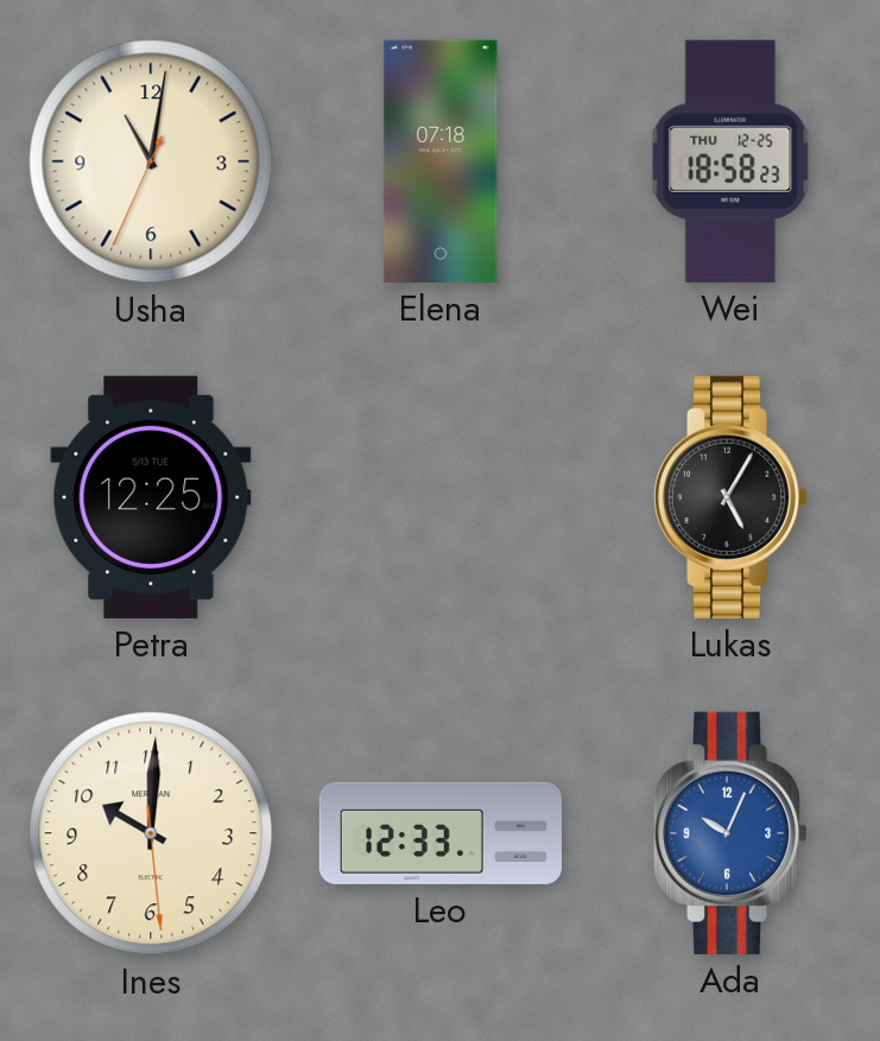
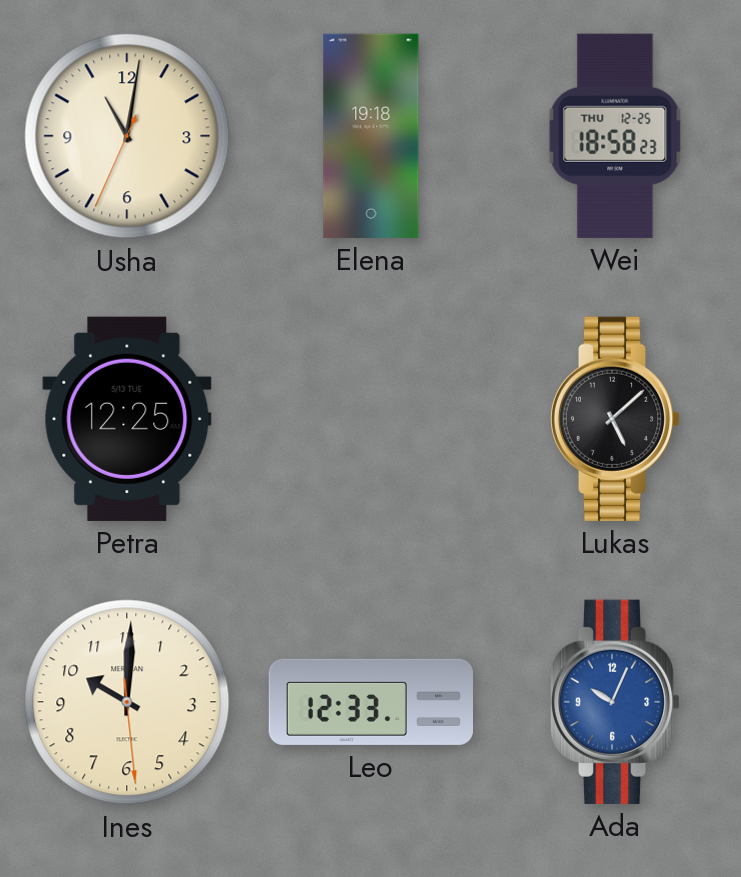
Elena: 07:18 -> 19:18
Lukas: 5:05 -> 5:08
